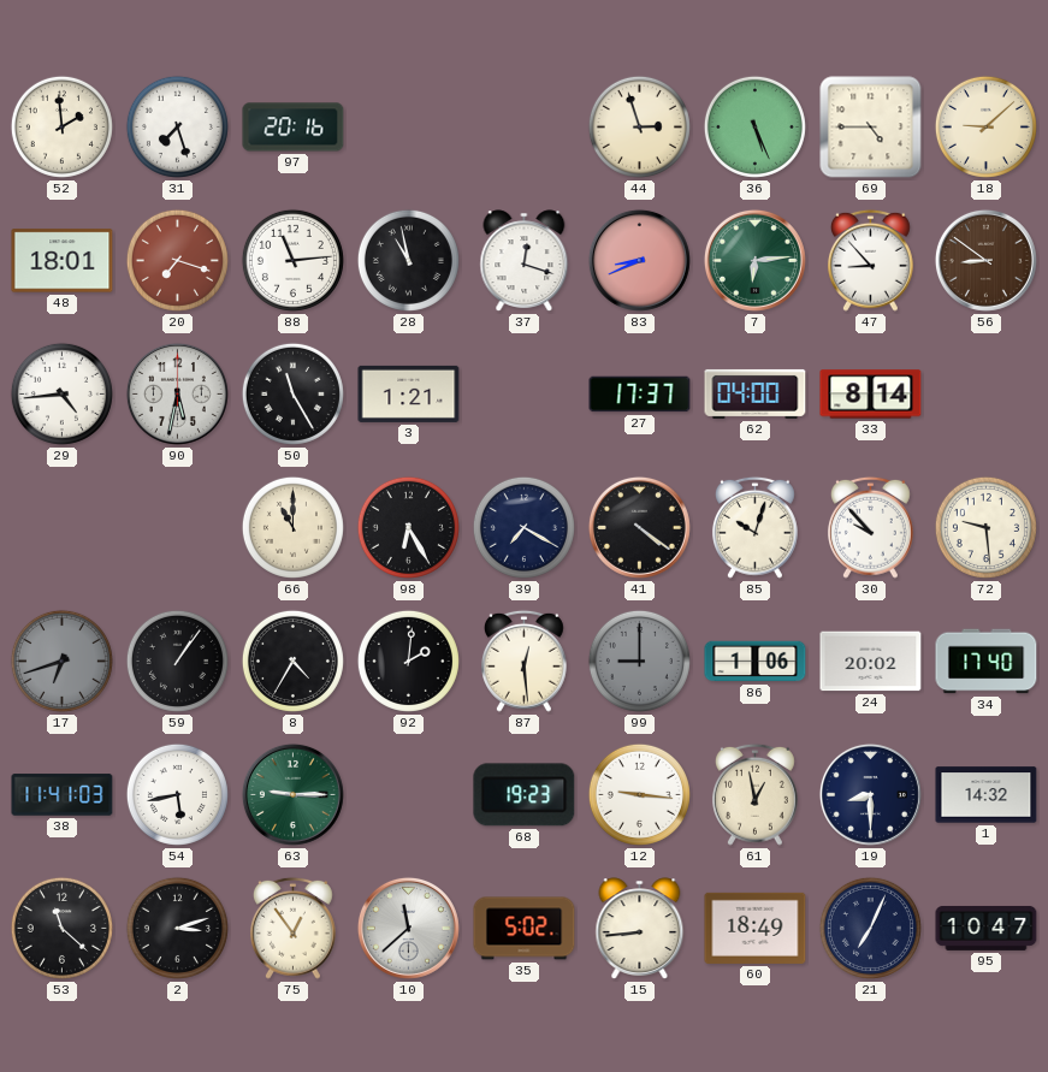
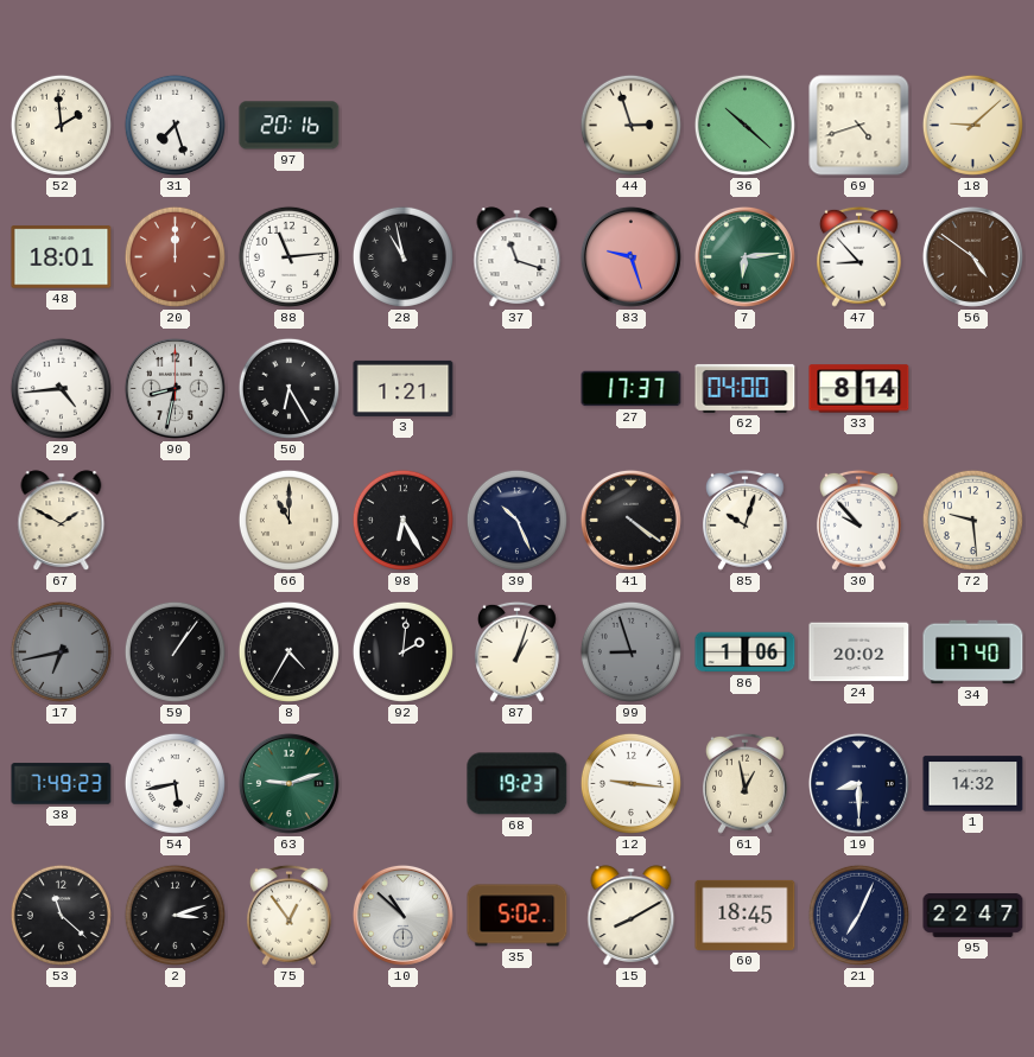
36: 5:26 -> 10:22
69: 4:45 -> 4:42
20: 7:18 -> 12:00
37: 12:18 -> 11:18
83: 8:41 -> 9:27
56: 8:51 -> 4:51
90: 5:32 -> 8:32
50: 11:25 -> 6:25
67: none -> 1:50
39: 7:20 -> 10:26
17: 6:42 -> 6:43
87: 12:29 -> 1:03
99: 9:00 -> 8:57
38: 11:41 -> 7:49
63: 9:15 -> 9:12
10: 11:38 -> 10:52
15: 8:44 -> 8:10
60: 18:49 -> 18:45
95: 10:47 -> 22:47
